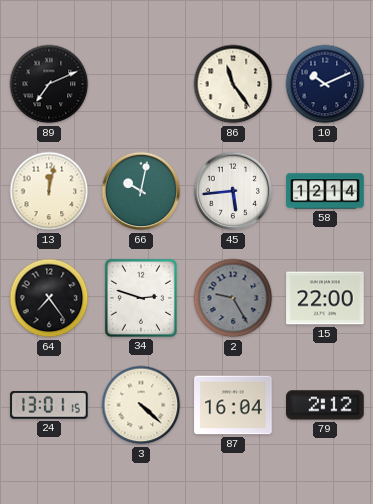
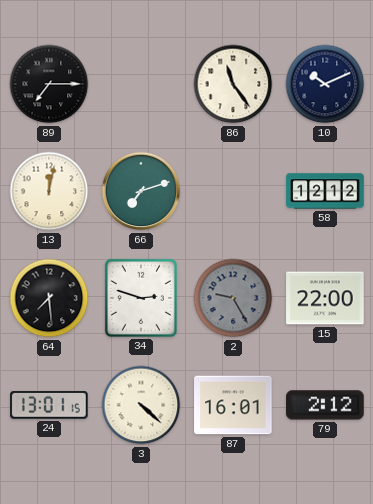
89: 7:11 -> 7:15
66: 10:02 -> 7:12
45: 5:44 -> none
58: 12:14 -> 12:12
64: 7:24 -> 7:29
87: 16:04 -> 16:01
